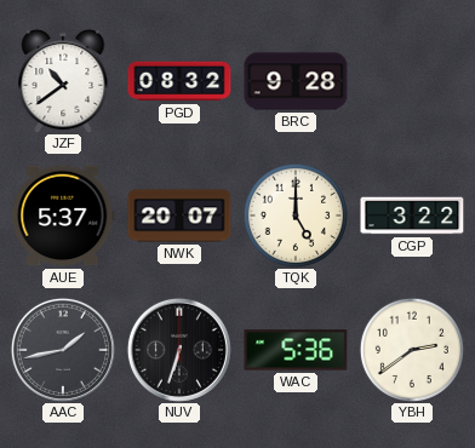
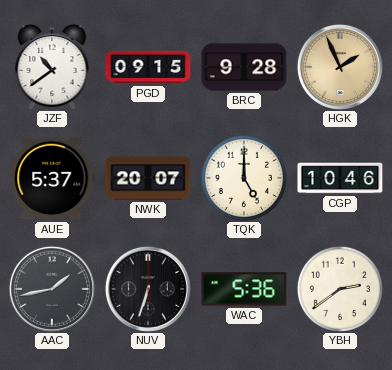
PGD: 08:32 -> 09:15
HGK: none -> 1:56
CGP: 3:22 -> 10:46
